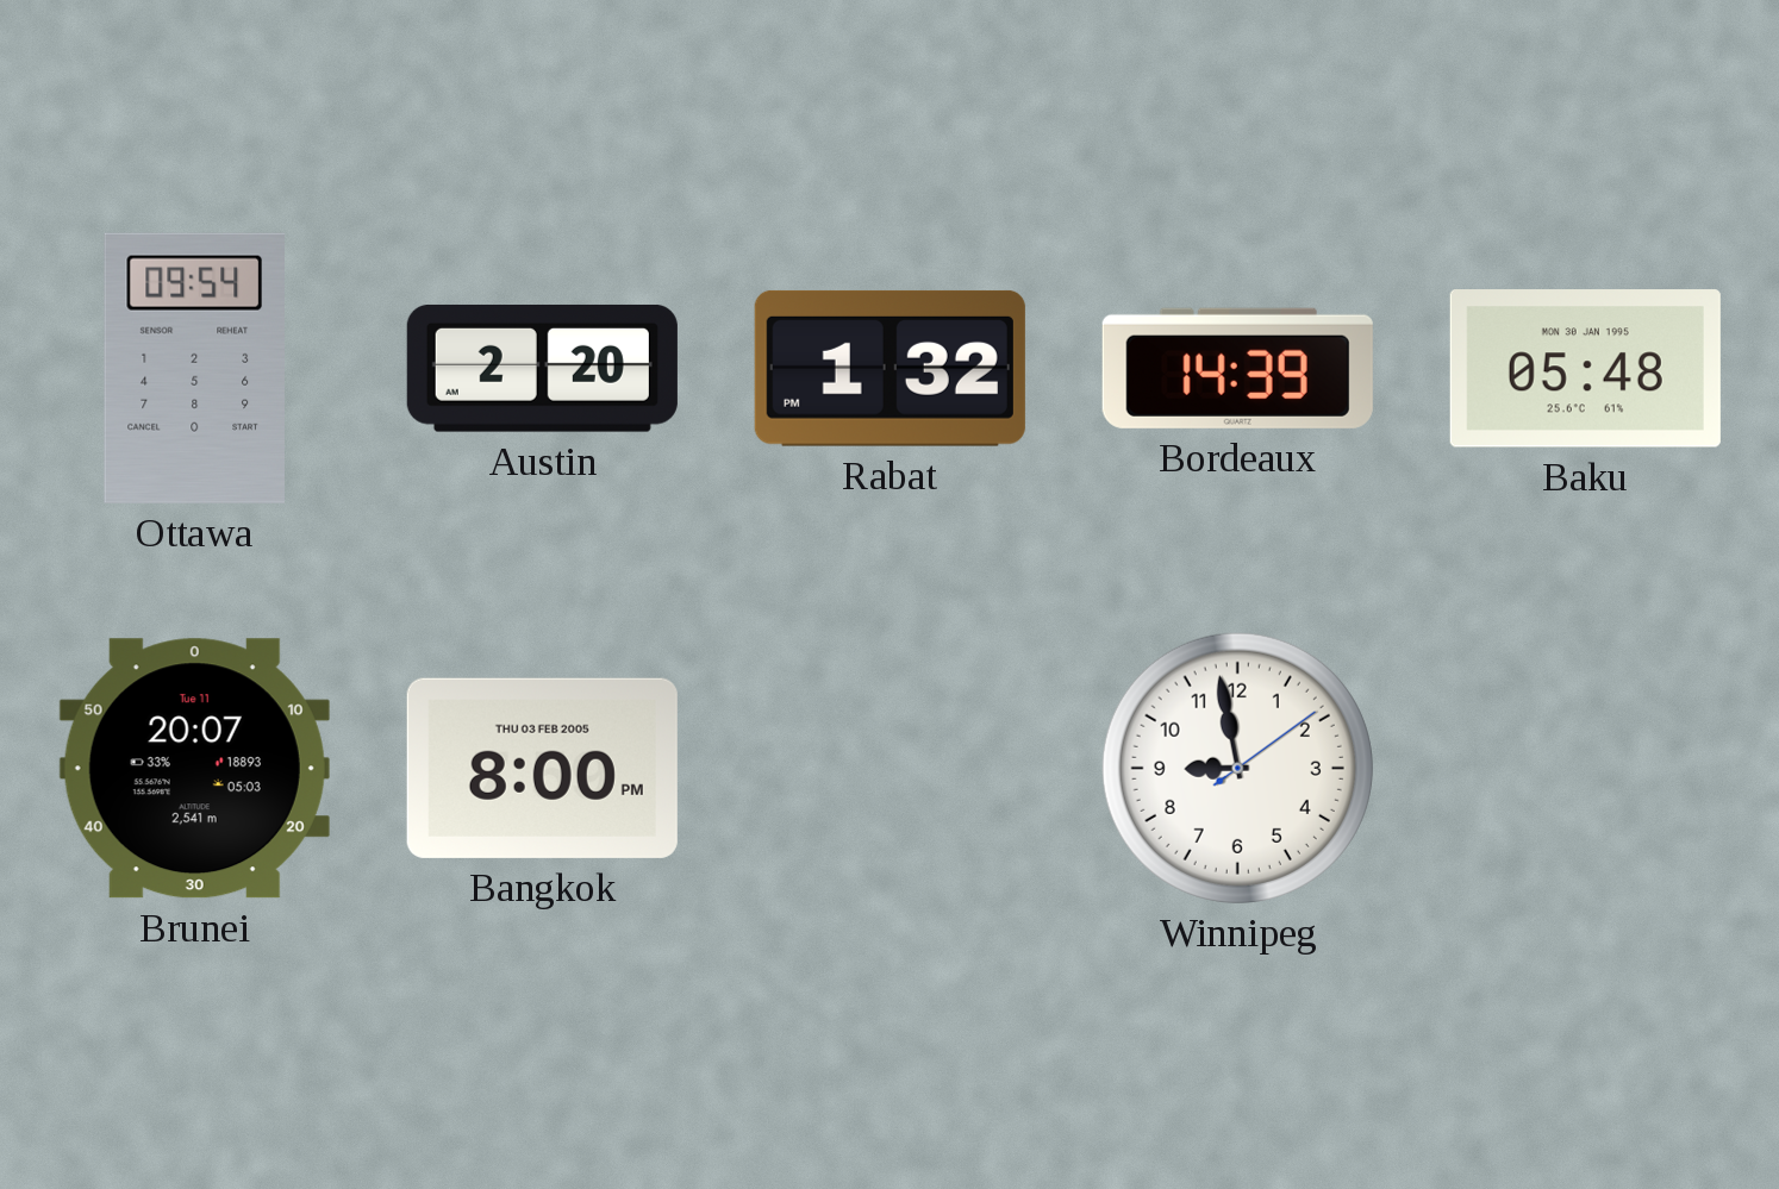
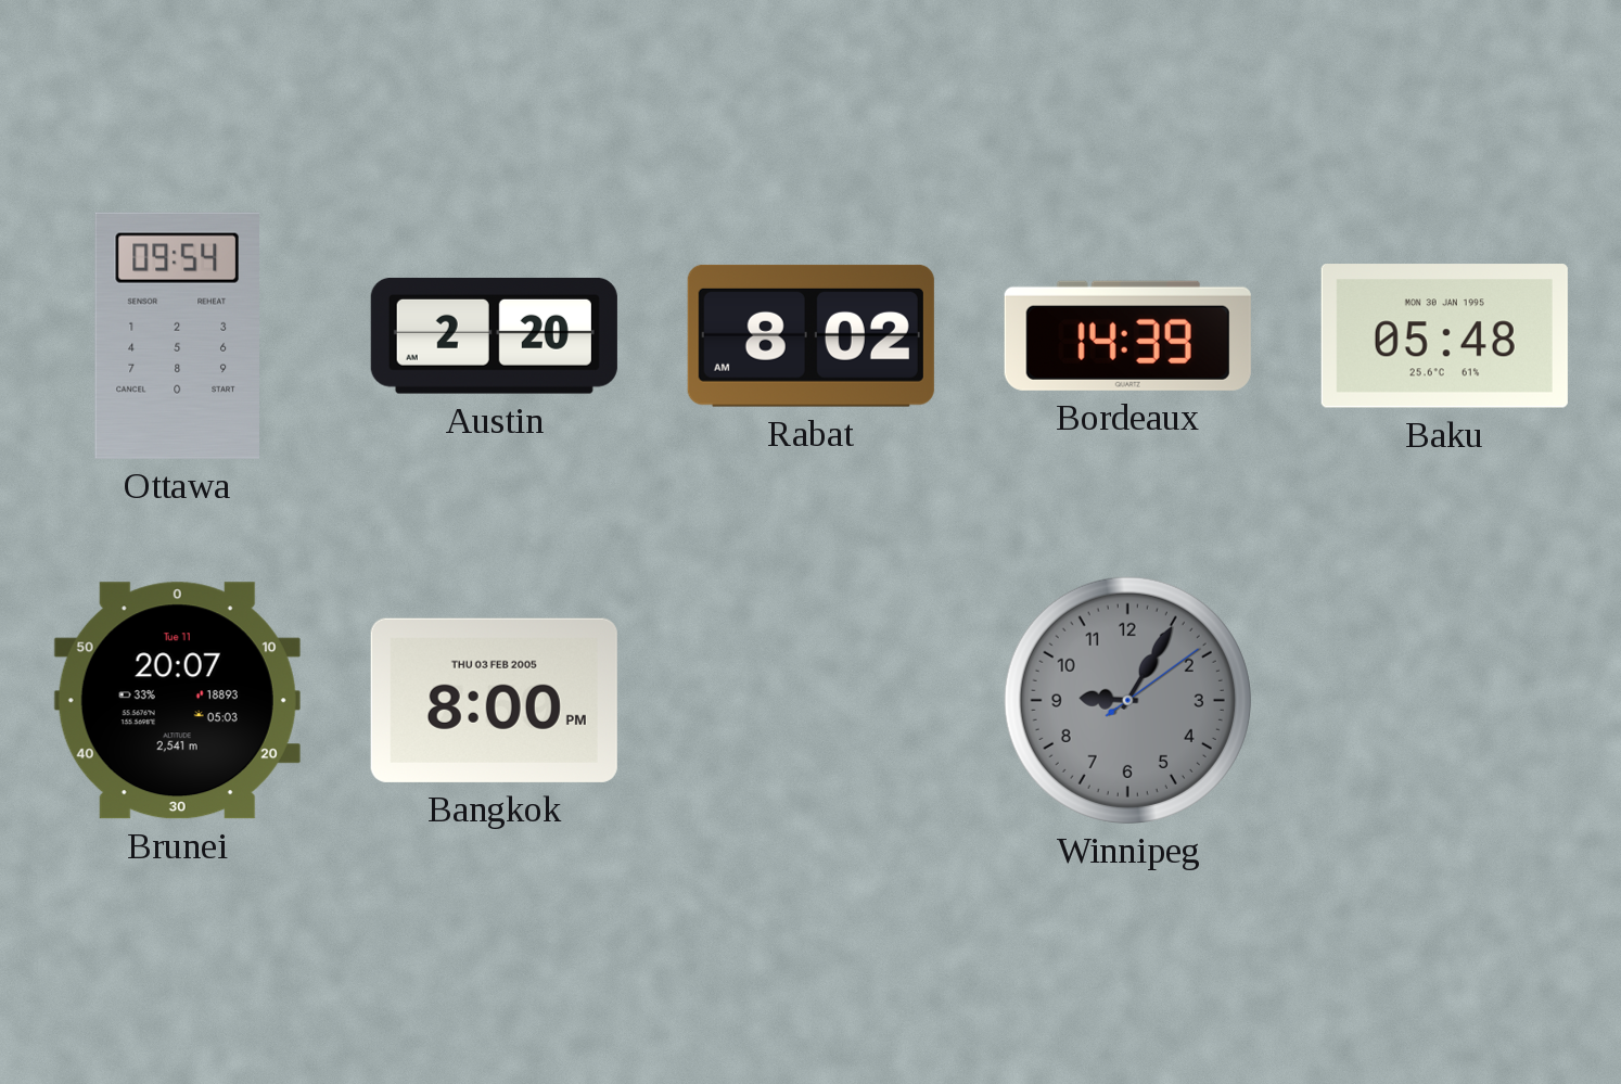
Rabat: 1:32 -> 8:02
Winnipeg: 8:58 -> 9:05
Winnipeg dial: white -> grey
